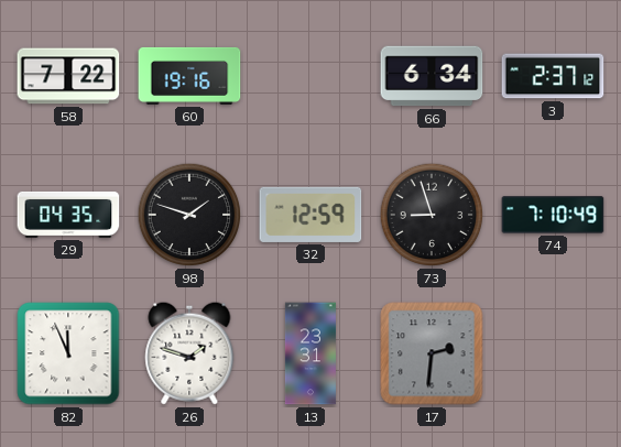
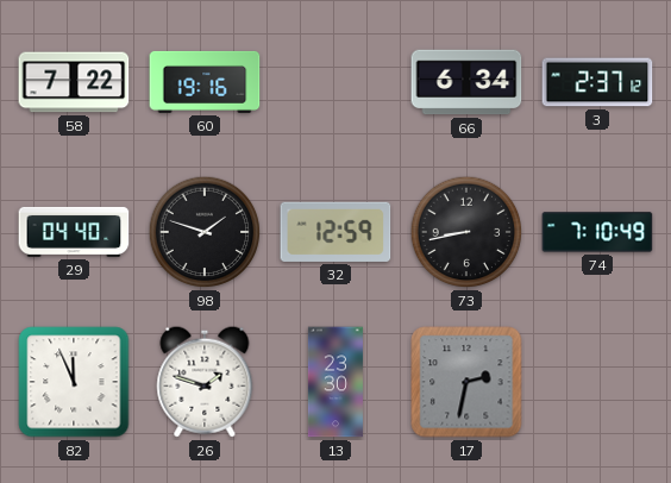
29: 04:35 -> 04:40
73: 8:57 -> 8:43
13: 23:31 -> 23:30
17: 2:31 -> 2:32
